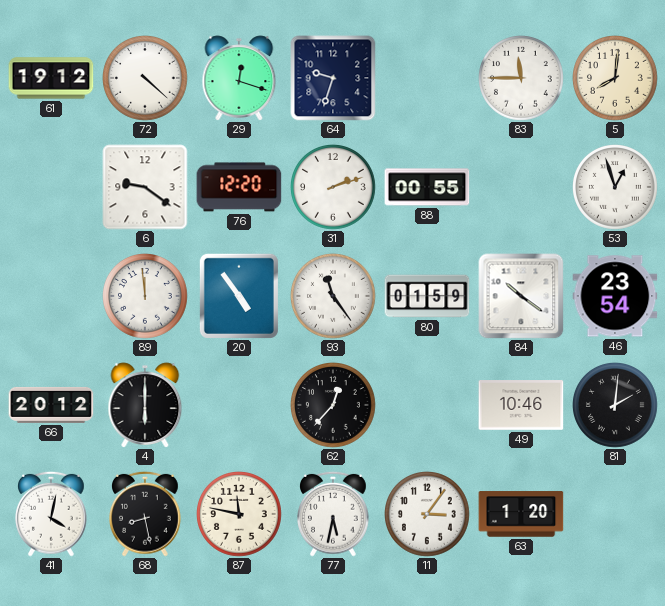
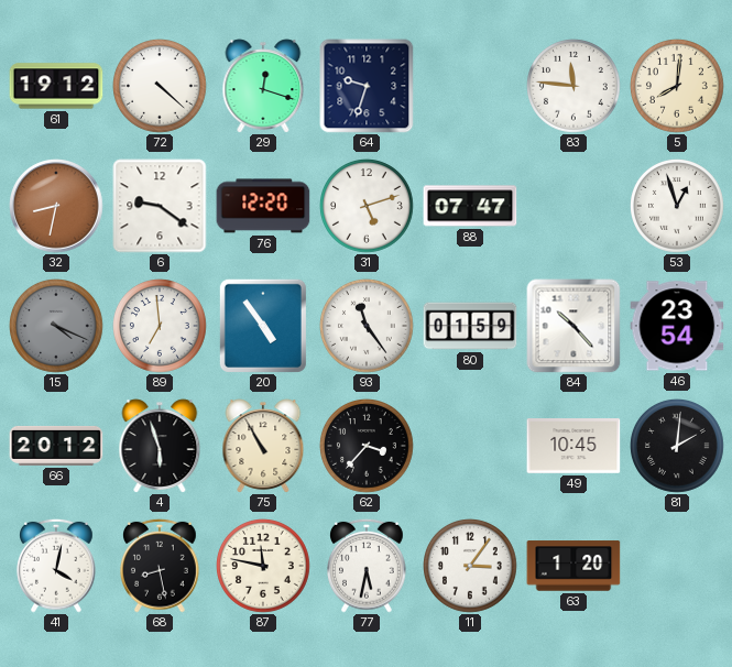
83: 11:45 -> 11:46
32: none -> 8:32
31: 2:12 -> 5:12
88: 00:55 -> 07:47
15: none -> 4:19
89: 11:59 -> 6:59
84: 10:21 -> 10:23
4: 6:00 -> 5:57
75: none -> 10:55
62: 12:37 -> 3:37
49: 10:46 -> 10:45
